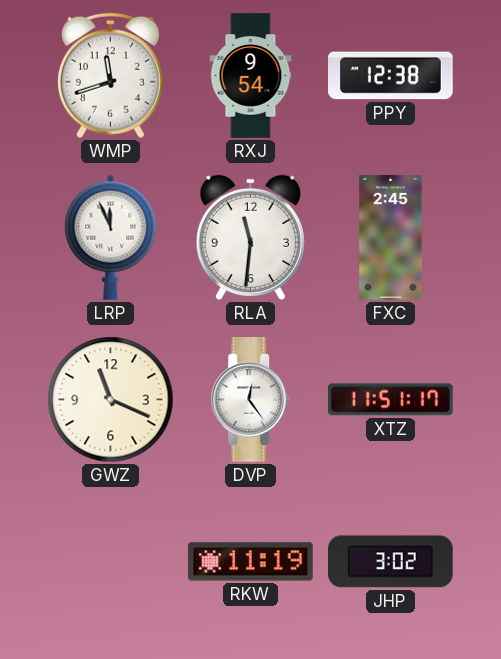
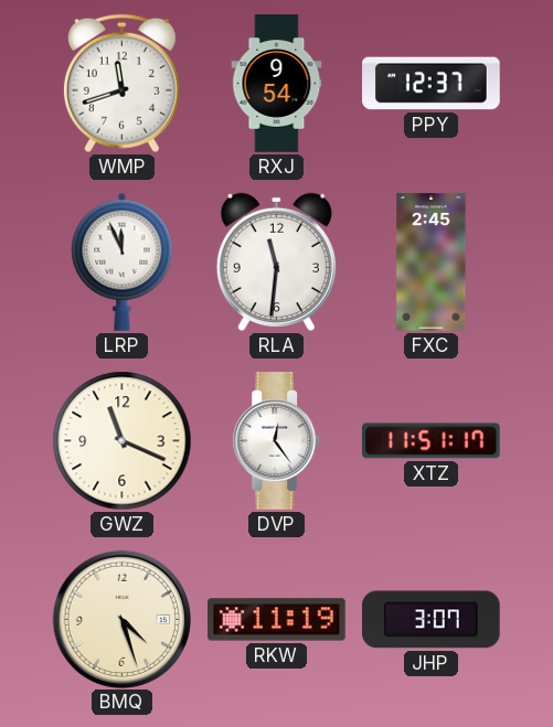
PPY: 12:38 -> 12:37
BMQ: none -> 4:27
JHP: 3:02 -> 3:07
